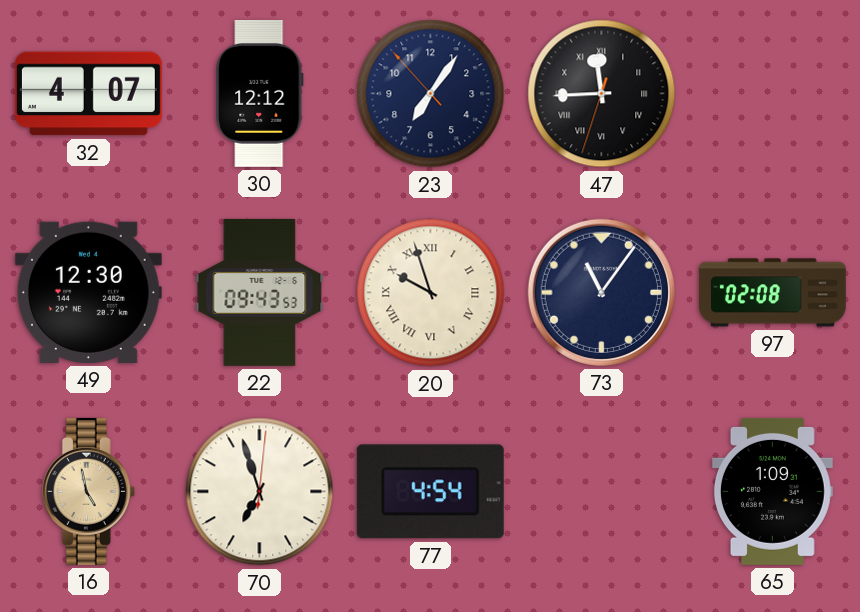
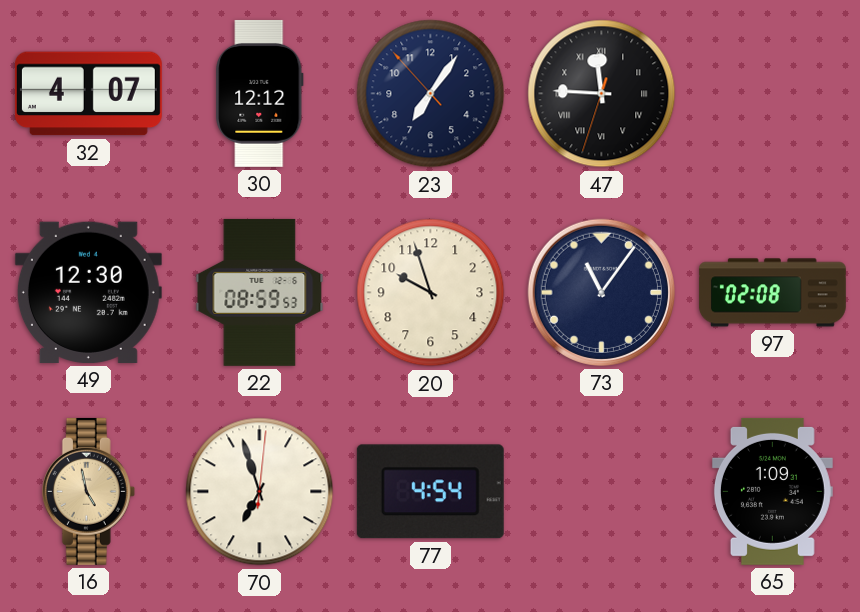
47: 11:44 -> 11:45
22: 09:43 -> 08:59
20 numerals: Roman -> Arabic
